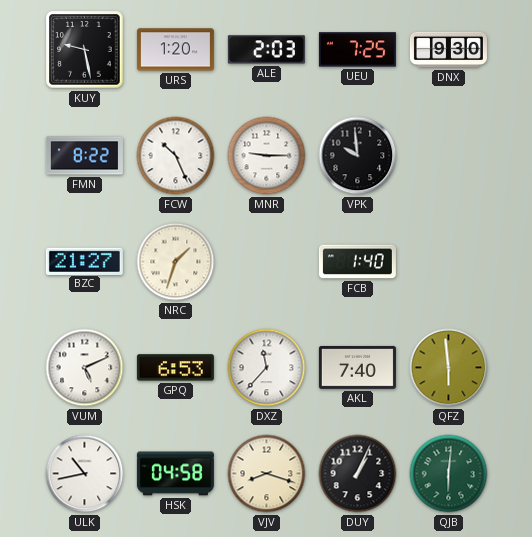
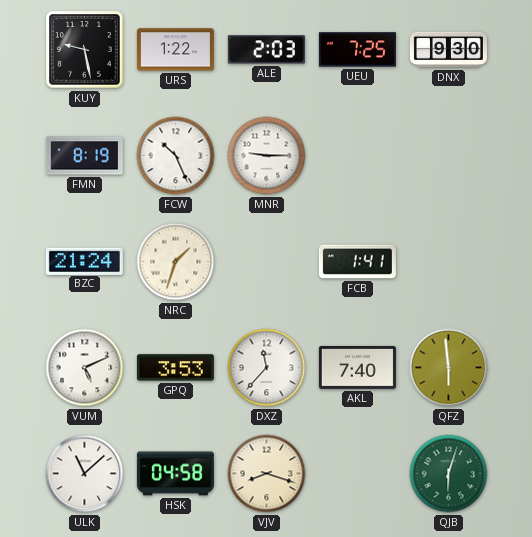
URS: 1:20 -> 1:22
FMN: 8:22 -> 8:19
VPK: 9:59 -> none
BZC: 21:27 -> 21:24
FCB: 1:40 -> 1:41
GPQ: 6:53 -> 3:53
ULK: 10:43 -> 11:08
DUY: 1:04 -> none
QJB: 6:01 -> 6:03
